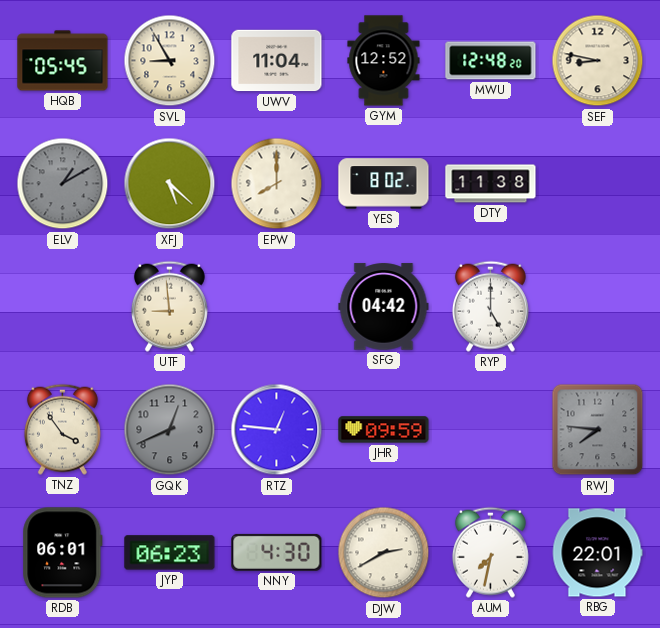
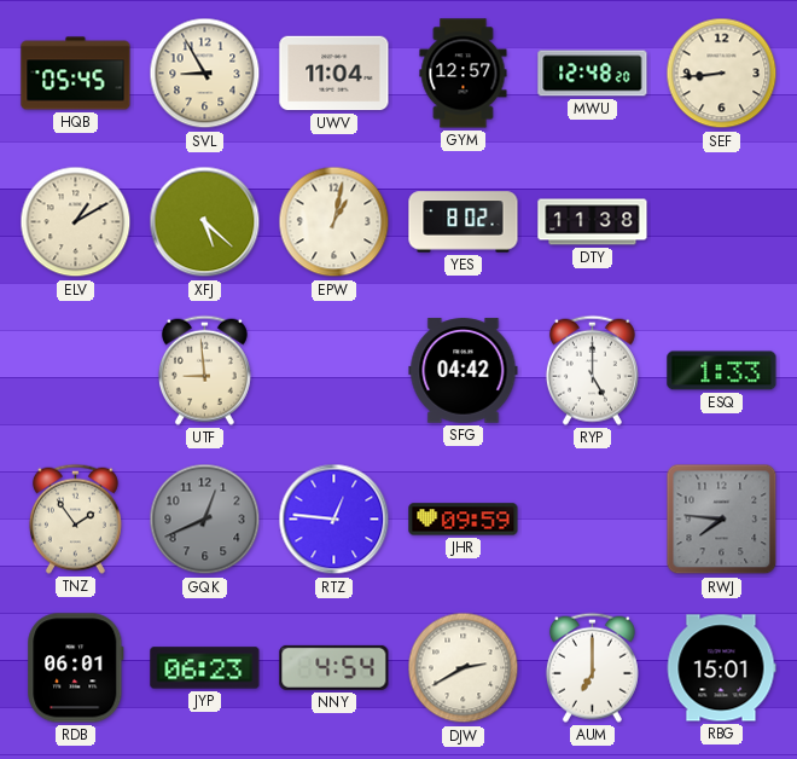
GYM: 12:52 -> 12:57
SEF: 8:47 -> 8:44
ELV dial: grey -> cream
EPW: 8:00 -> 1:02
ESQ: none -> 1:33
TNZ: 3:54 -> 1:54
NNY: 4:30 -> 4:54
AUM: 7:32 -> 7:00
RBG: 22:01 -> 15:01
